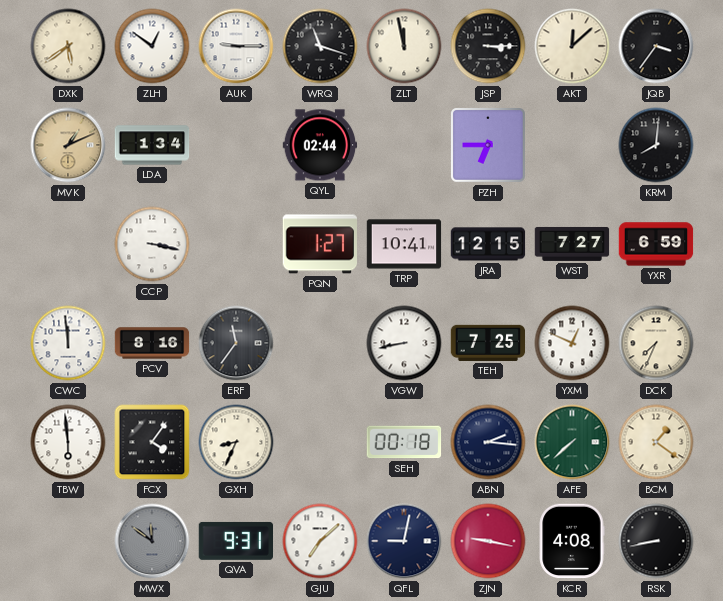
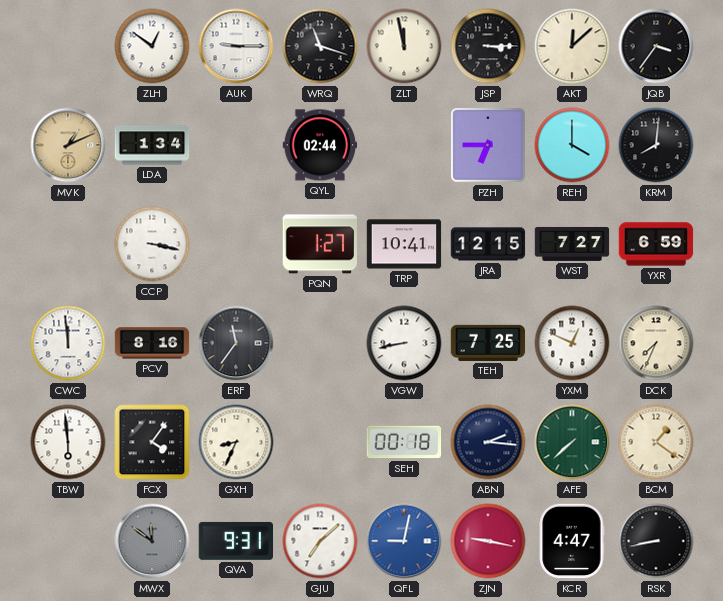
DXK: 5:39 -> none
REH: none -> 4:00
QFL dial: navy -> blue
KCR: 4:08 -> 4:47
